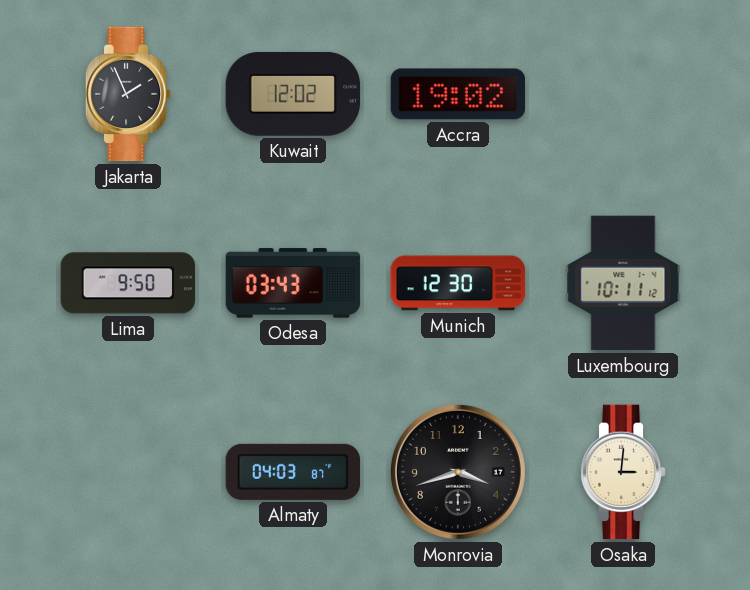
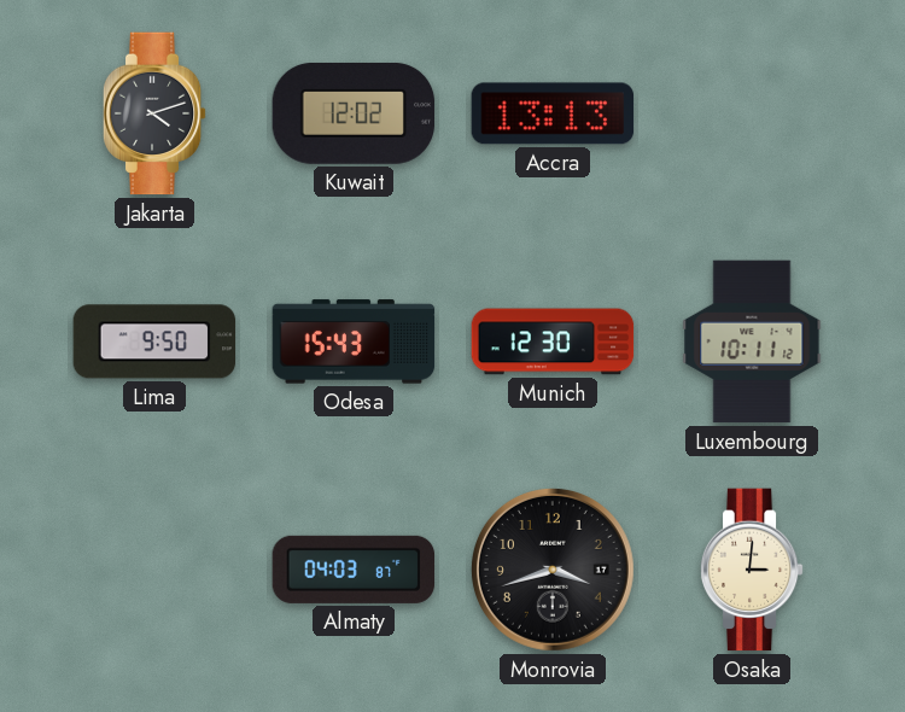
Jakarta: 1:56 -> 4:12
Accra: 19:02 -> 13:13
Odesa: 03:43 -> 15:43
